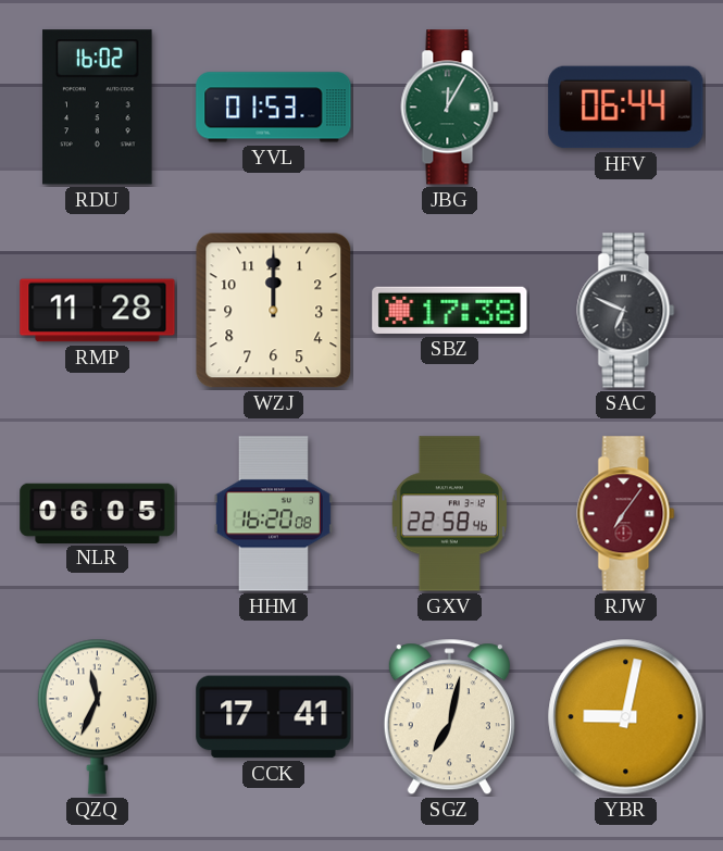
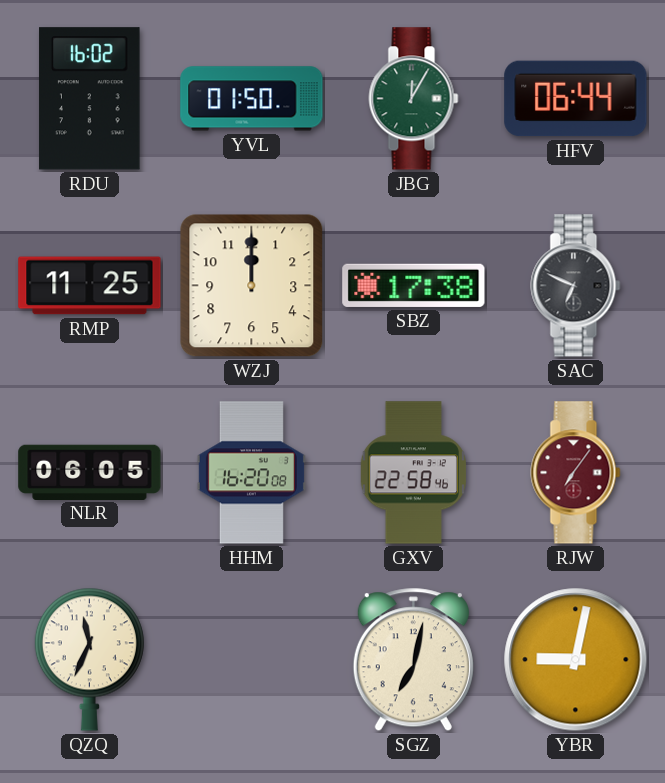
YVL: 01:53 -> 01:50
RMP: 11:28 -> 11:25
CCK: 17:41 -> none
